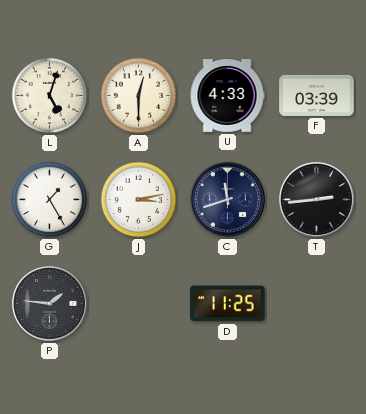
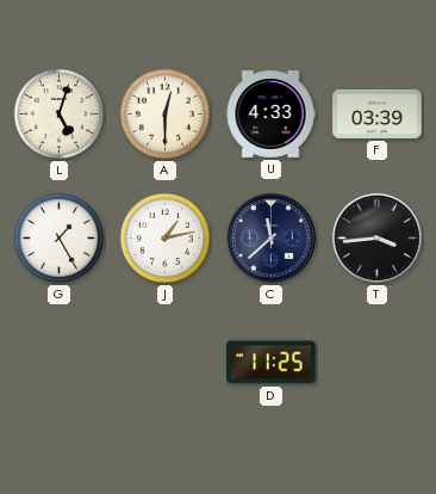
J: 3:13 -> 1:13
C: 11:42 -> 11:38
T: 2:44 -> 3:44
P: 1:46 -> none
